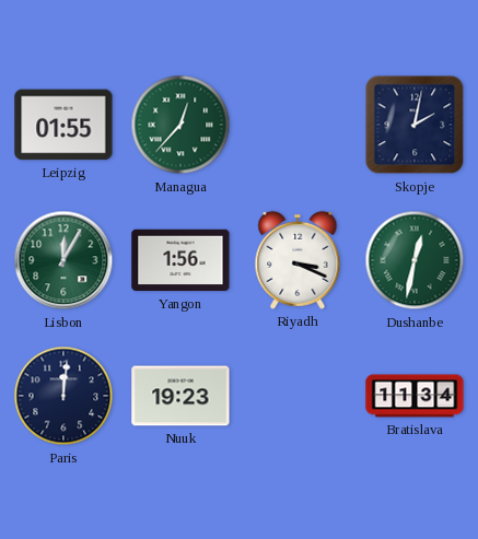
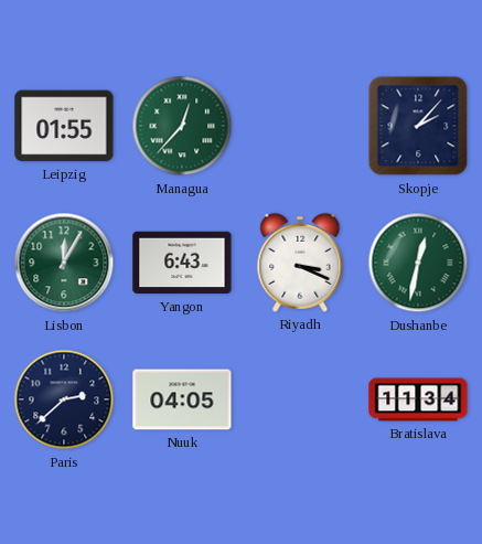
Skopje: 2:02 -> 2:07
Yangon: 1:56 -> 6:43
Paris: 12:01 -> 2:38
Nuuk: 19:23 -> 04:05
